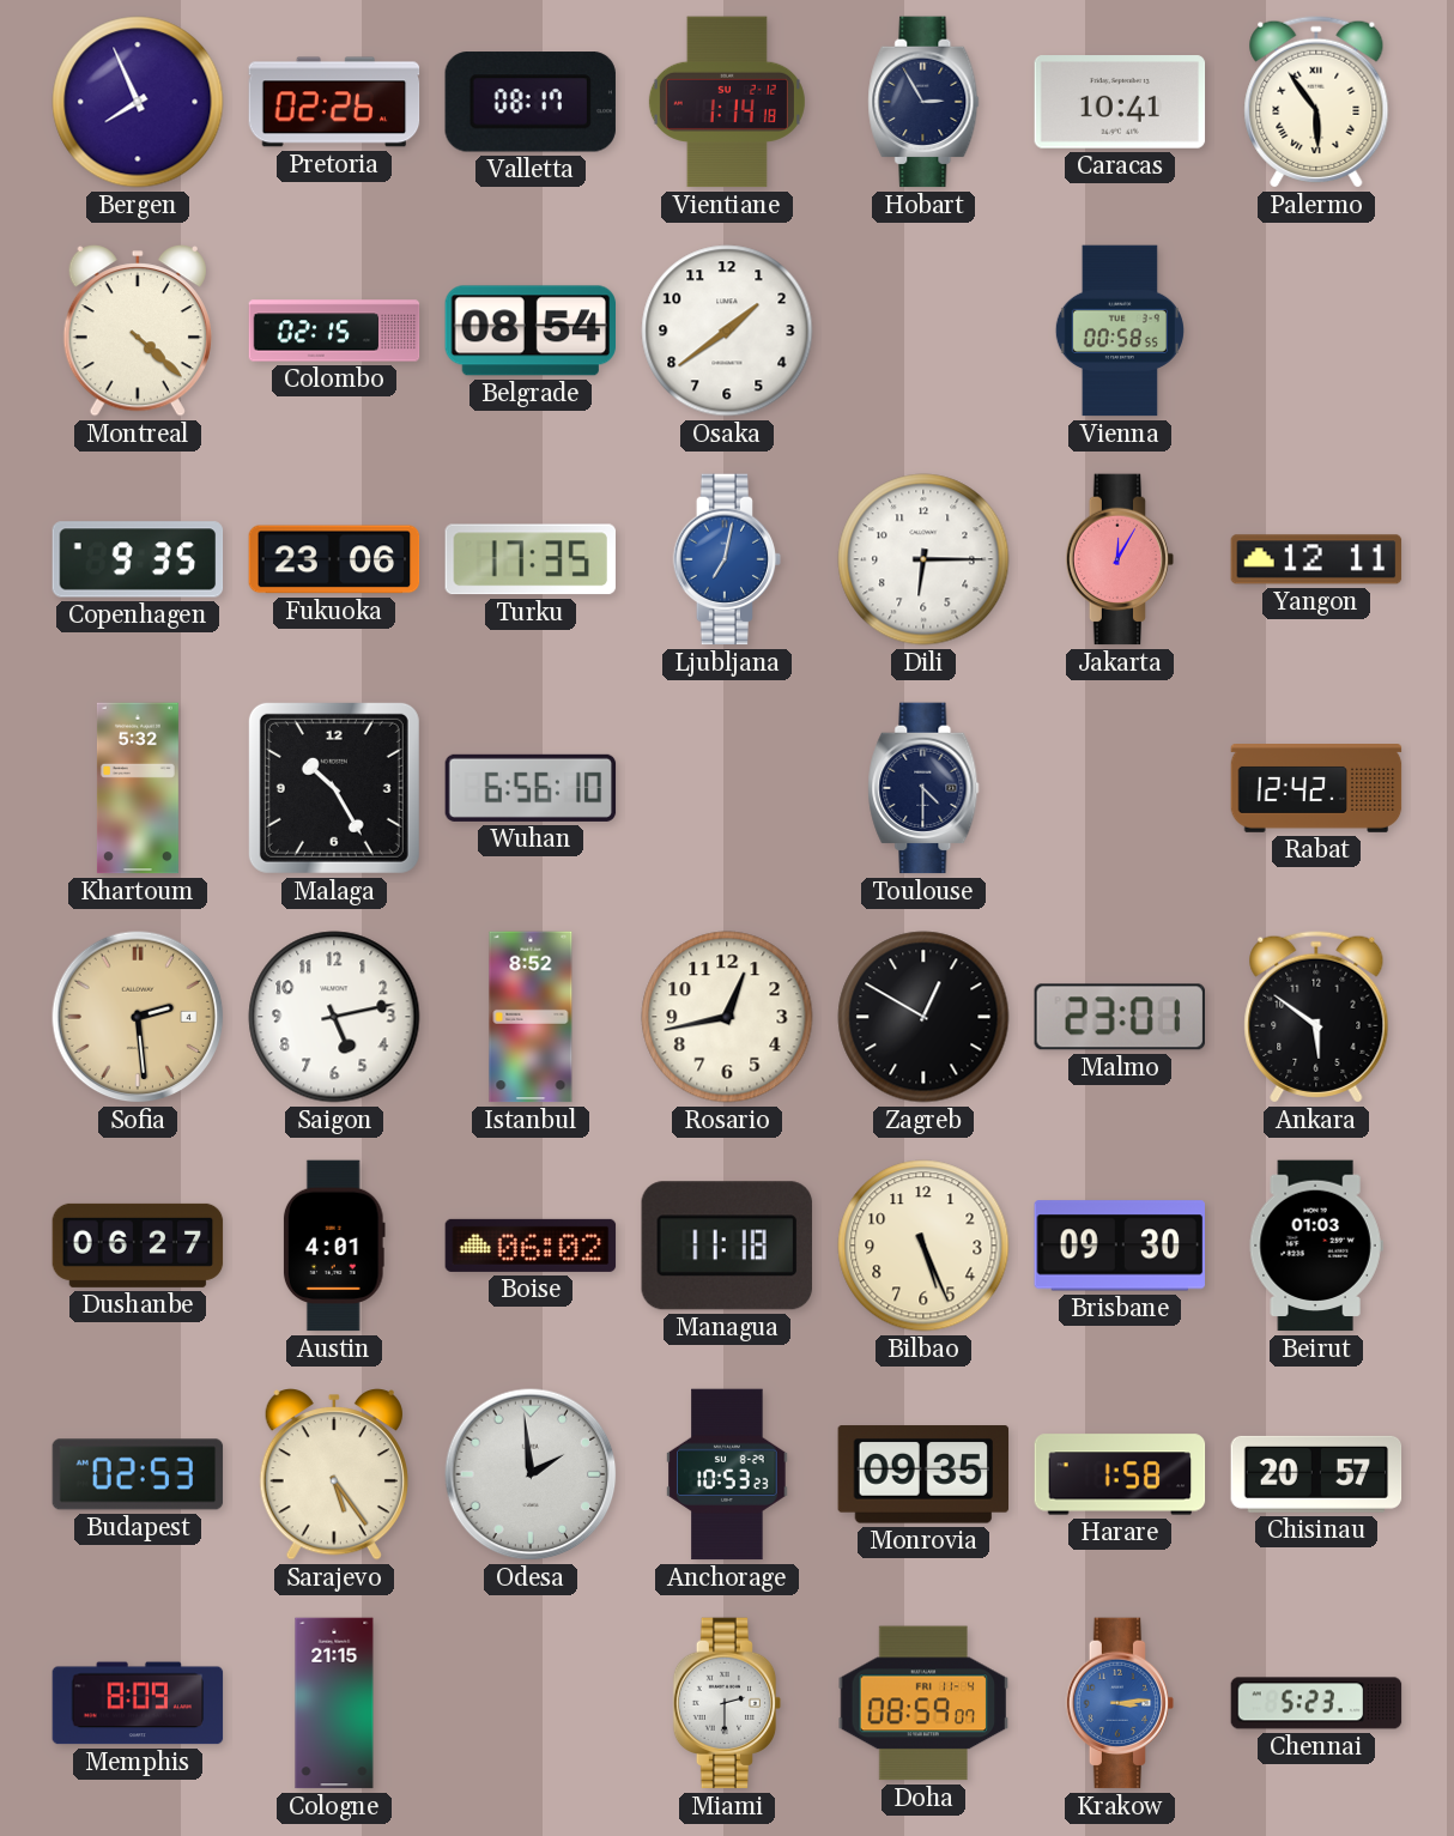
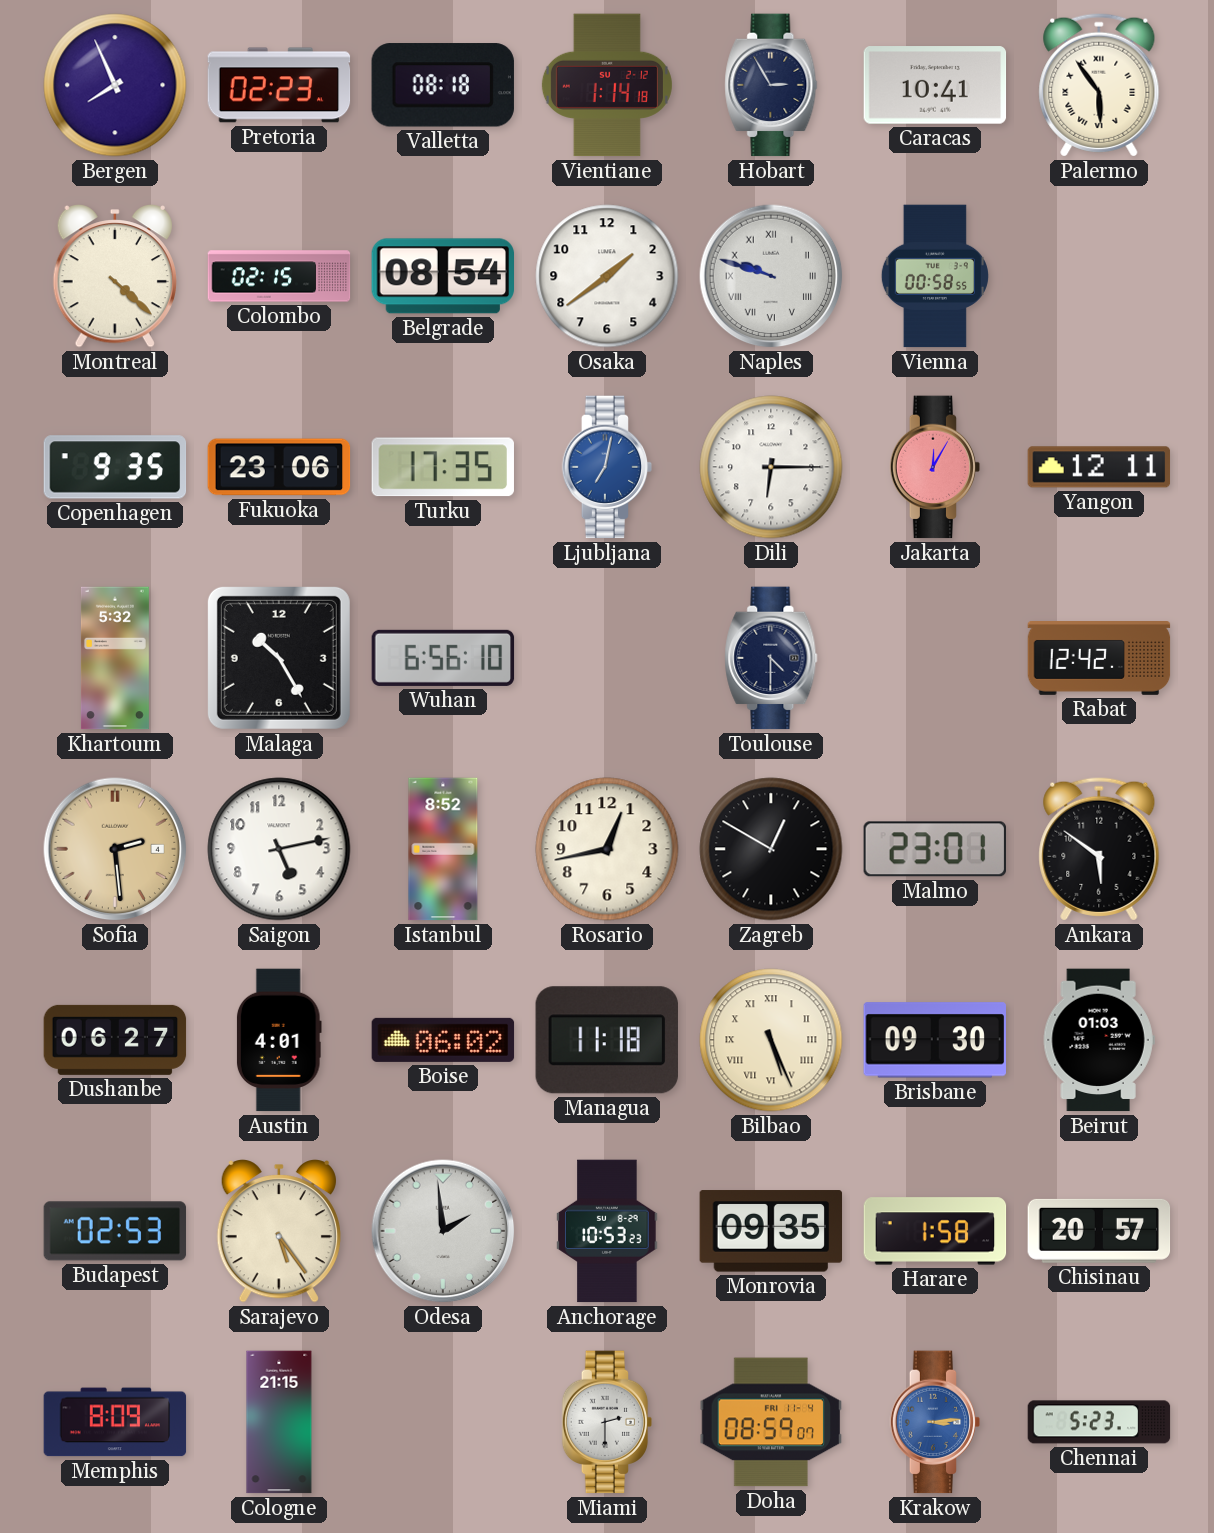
Pretoria: 02:26 -> 02:23
Valletta: 08:17 -> 08:18
Naples: none -> 9:48
Bilbao numerals: Arabic -> Roman
